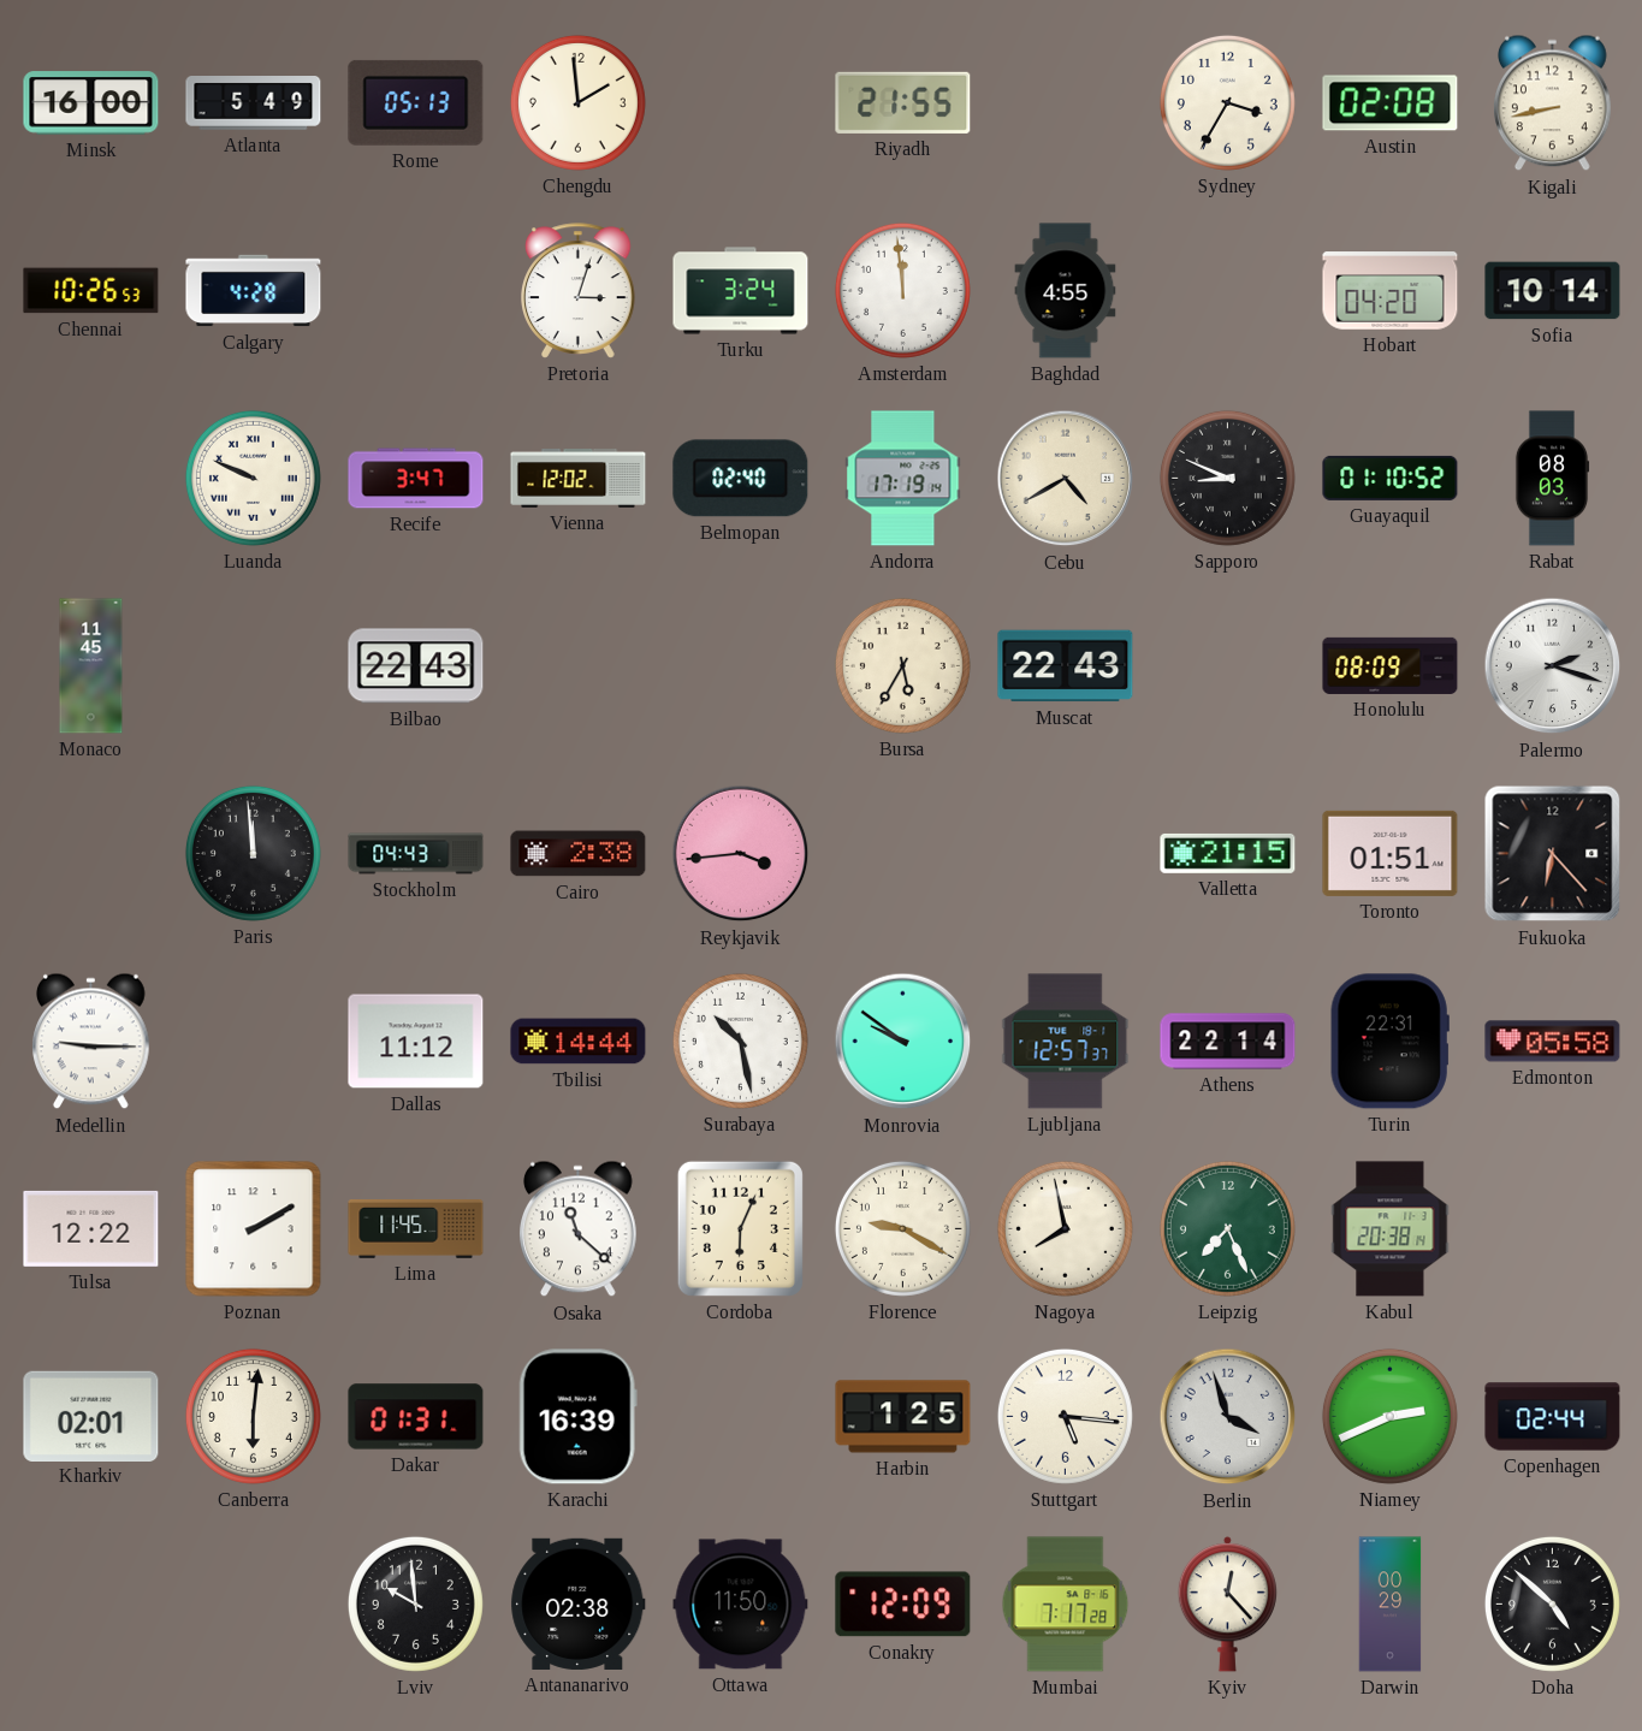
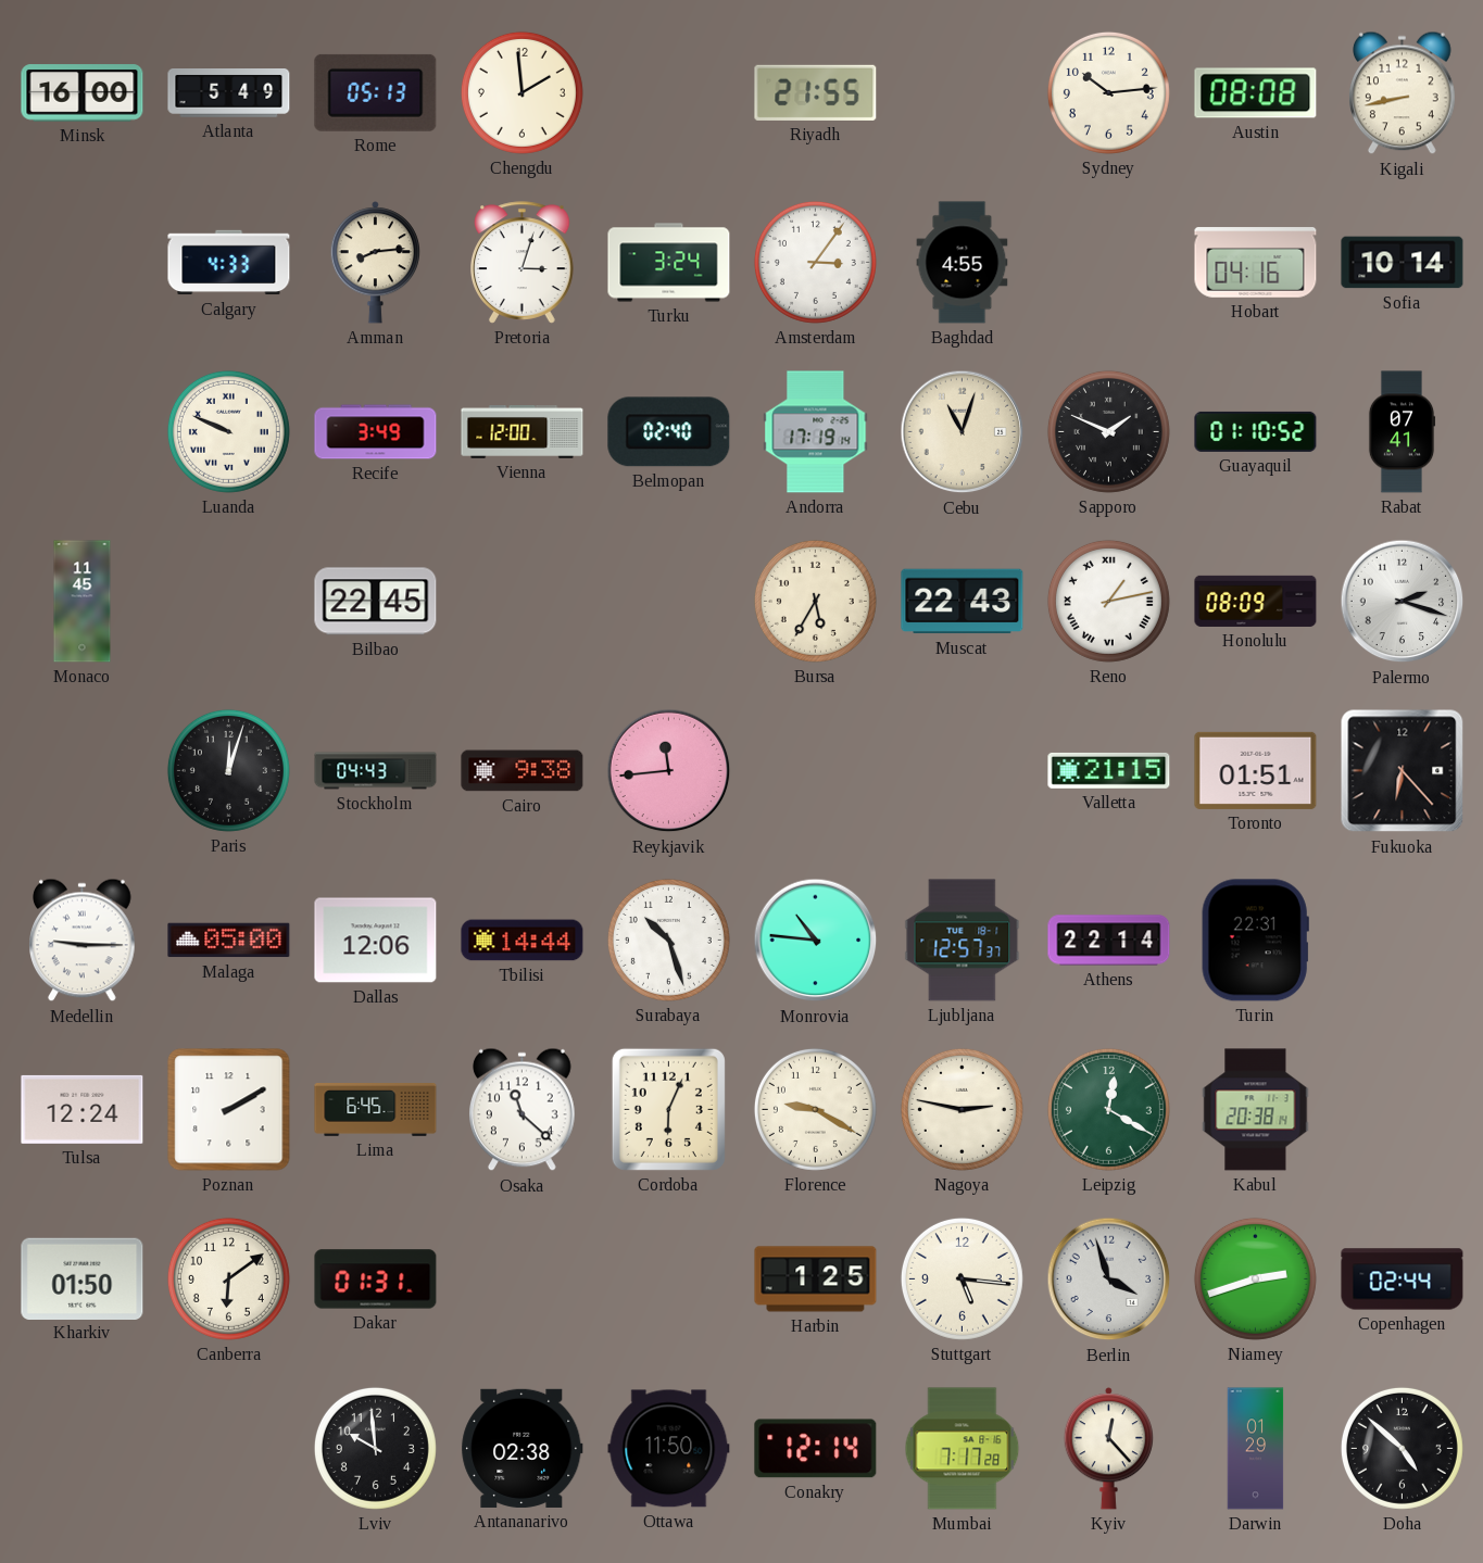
Sydney: 3:35 -> 10:14
Austin: 02:08 -> 08:08
Chennai: 10:26 -> none
Calgary: 4:28 -> 4:33
Amman: none -> 8:14
Amsterdam: 11:59 -> 3:06
Hobart: 04:20 -> 04:16
Recife: 3:47 -> 3:49
Vienna: 12:02 -> 12:00
Cebu: 4:40 -> 11:03
Sapporo: 8:49 -> 1:49
Rabat: 08:03 -> 07:41
Bilbao: 22:43 -> 22:45
Reno: none -> 1:13
Paris: 11:59 -> 12:03
Cairo: 2:38 -> 9:38
Reykjavik: 3:44 -> 11:44
Malaga: none -> 05:00
Dallas: 11:12 -> 12:06
Surabaya: 10:28 -> 10:27
Monrovia: 9:51 -> 10:46
Edmonton: 05:58 -> none
Tulsa: 12:22 -> 12:24
Lima: 11:45 -> 6:45
Nagoya: 7:58 -> 2:47
Leipzig: 7:26 -> 12:20
Kharkiv: 02:01 -> 01:50
Canberra: 6:01 -> 6:09
Karachi: 16:39 -> none
Niamey: 2:41 -> 2:42
Conakry: 12:09 -> 12:14
Darwin: 00:29 -> 01:29
